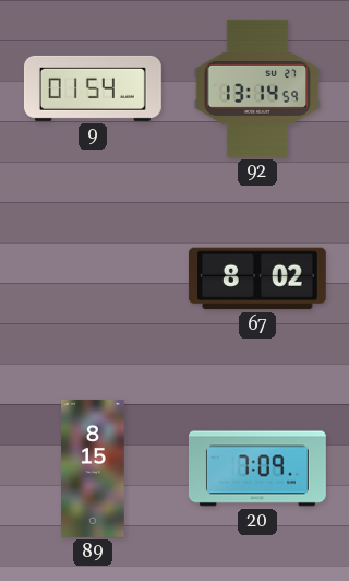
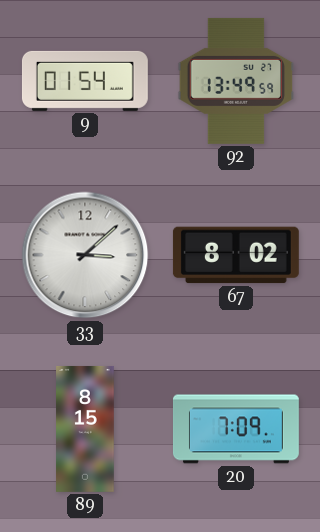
92: 13:14 -> 13:49
33: none -> 3:08
